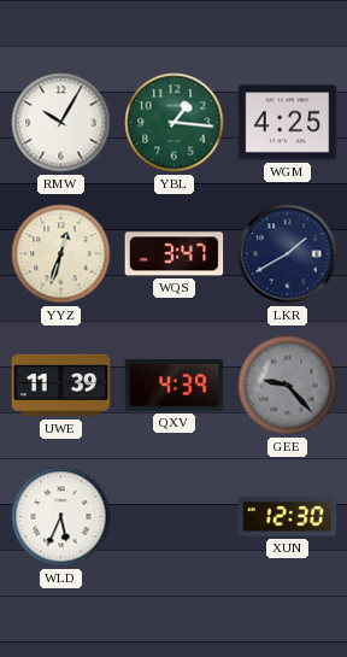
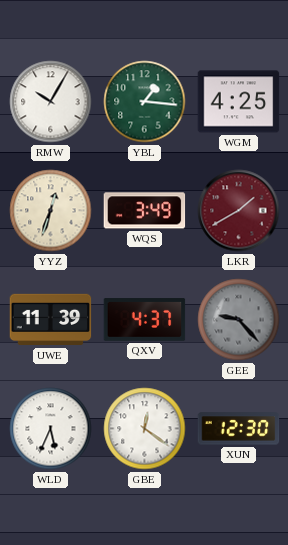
WQS: 3:47 -> 3:49
LKR dial: navy -> burgundy
QXV: 4:39 -> 4:37
GBE: none -> 12:21
